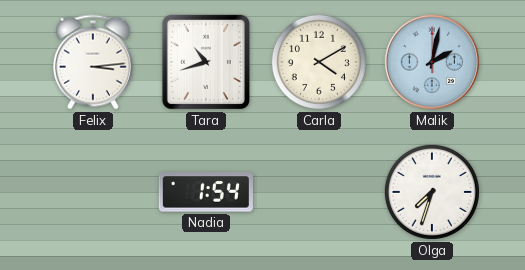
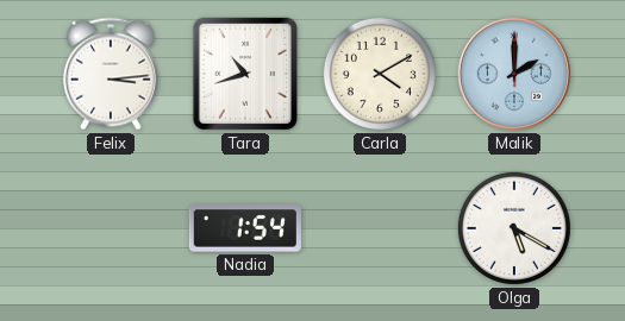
Malik: 2:02 -> 2:00
Olga: 7:33 -> 5:20
